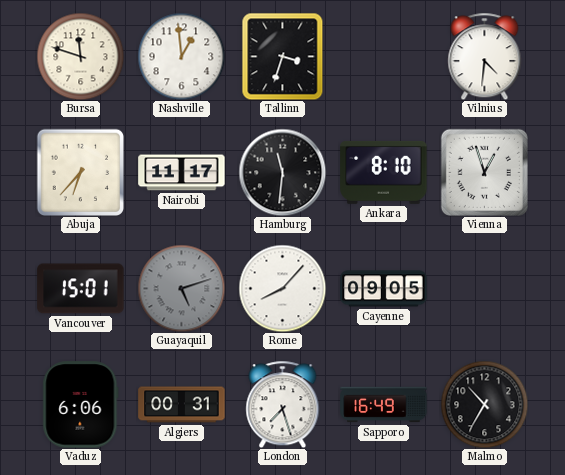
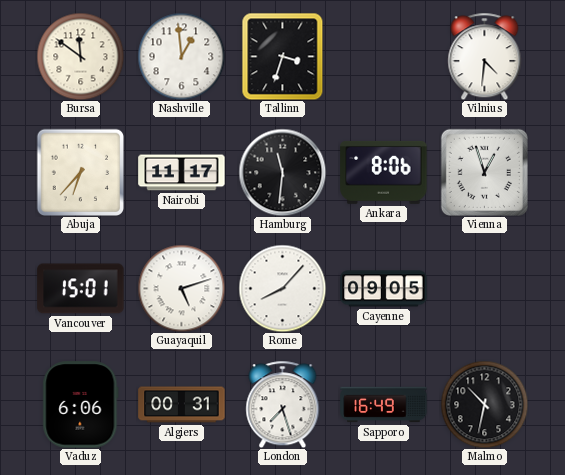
Bursa: 11:48 -> 11:51
Ankara: 8:10 -> 8:06
Guayaquil dial: grey -> white
Malmo: 10:35 -> 10:32
